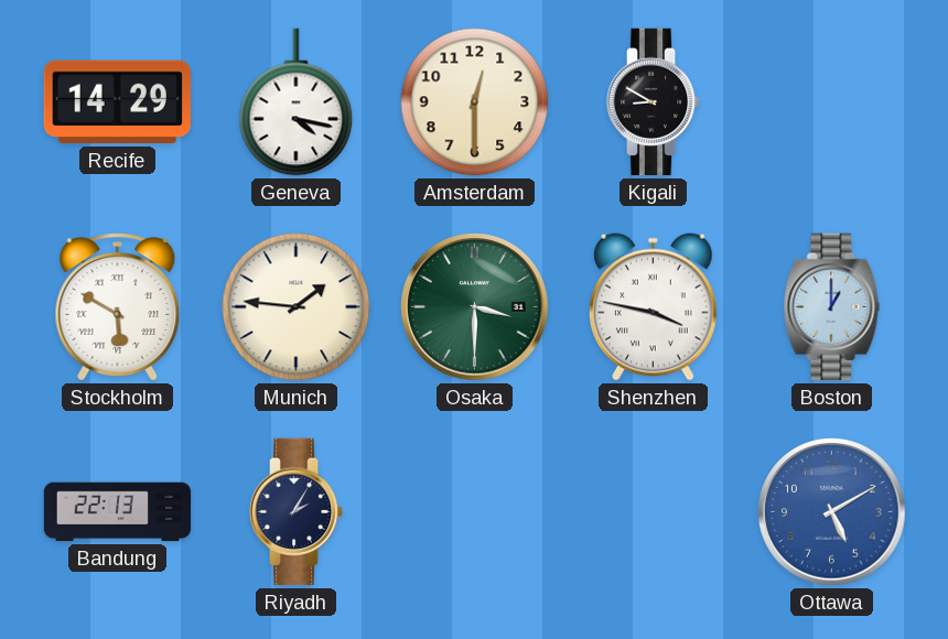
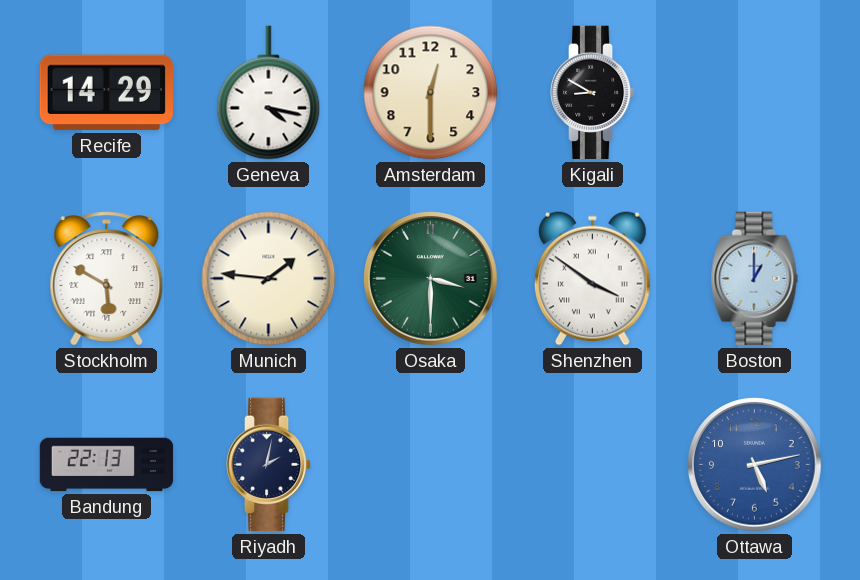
Shenzhen: 3:47 -> 3:51
Riyadh: 2:05 -> 2:02
Ottawa: 5:10 -> 5:13
